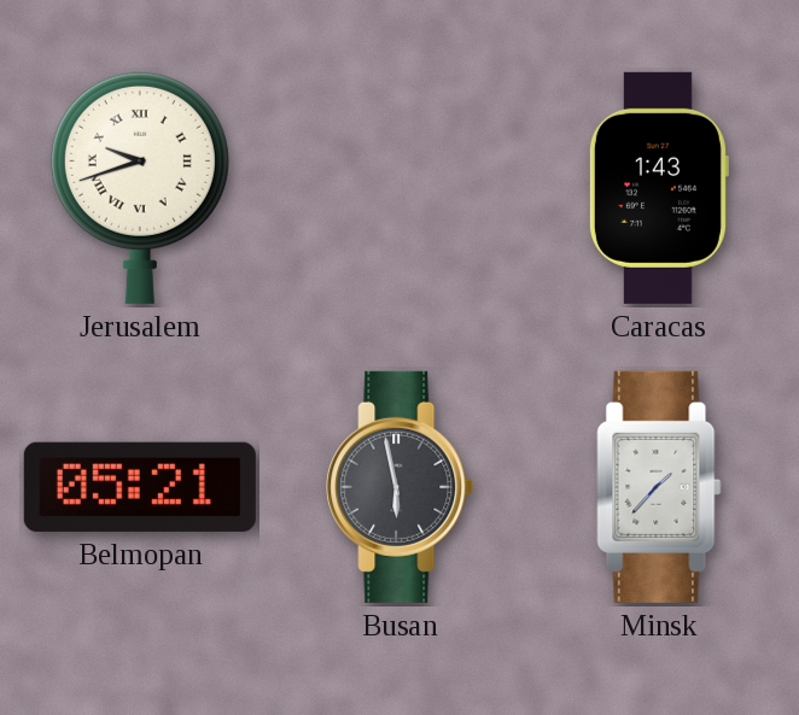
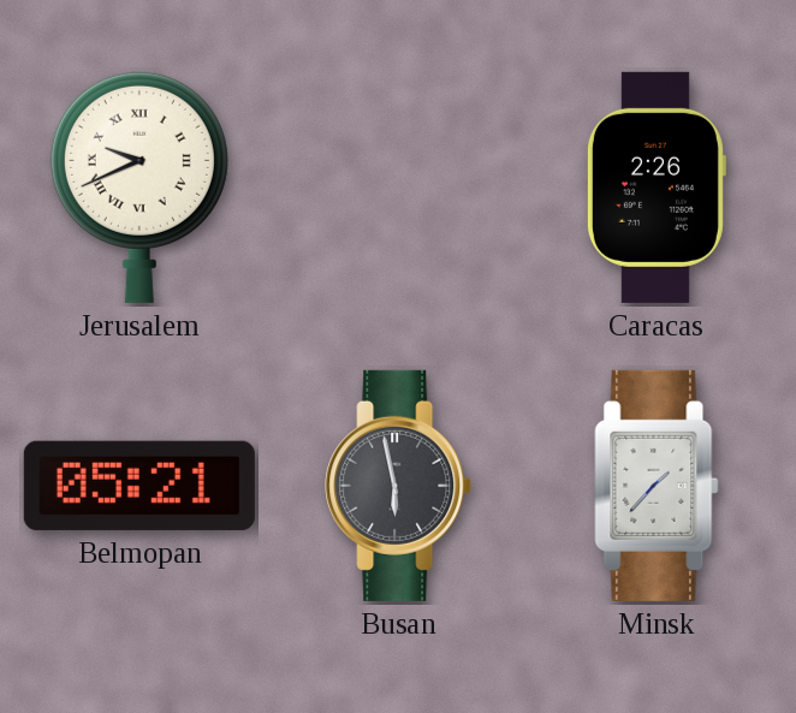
Jerusalem: 9:42 -> 9:41
Caracas: 1:43 -> 2:26
